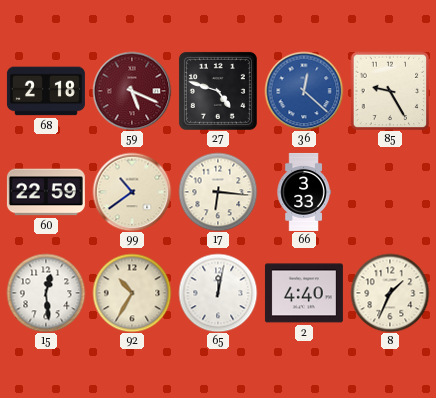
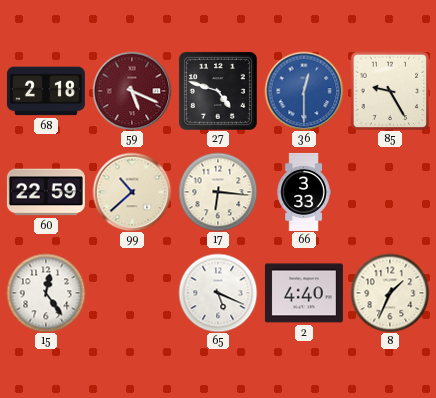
36: 12:22 -> 12:30
99: 10:39 -> 10:38
15: 12:29 -> 12:24
92: 10:35 -> none
65: 12:02 -> 5:19
